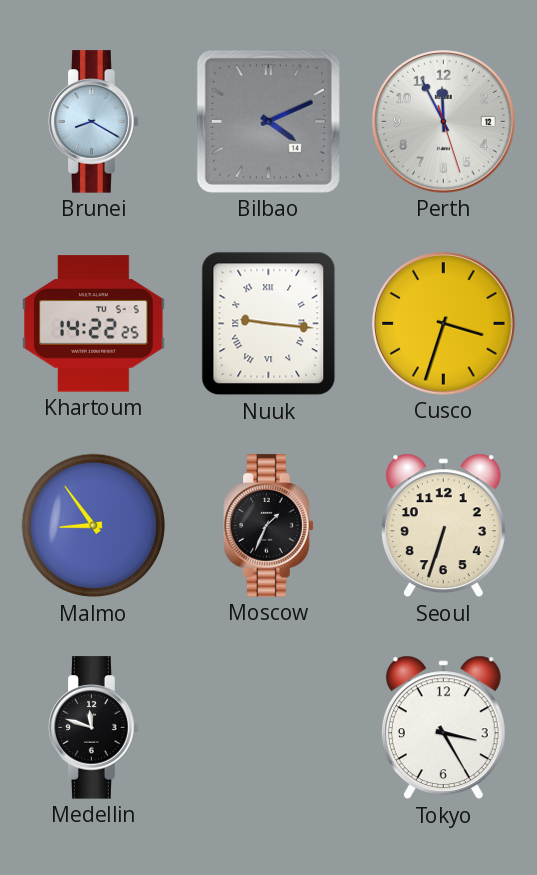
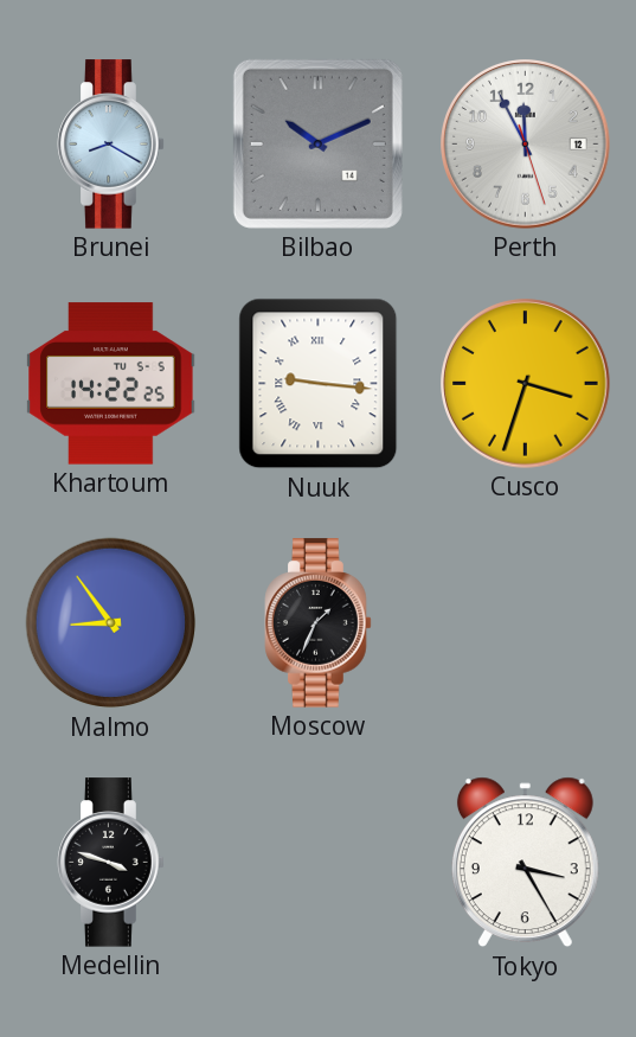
Bilbao: 4:11 -> 10:11
Seoul: 6:33 -> none
Medellin: 11:48 -> 3:48
